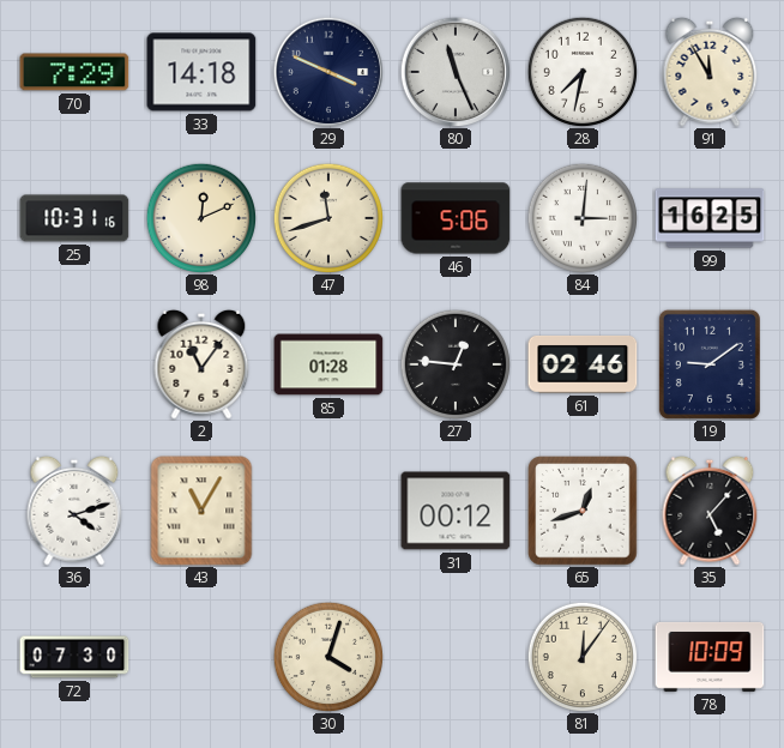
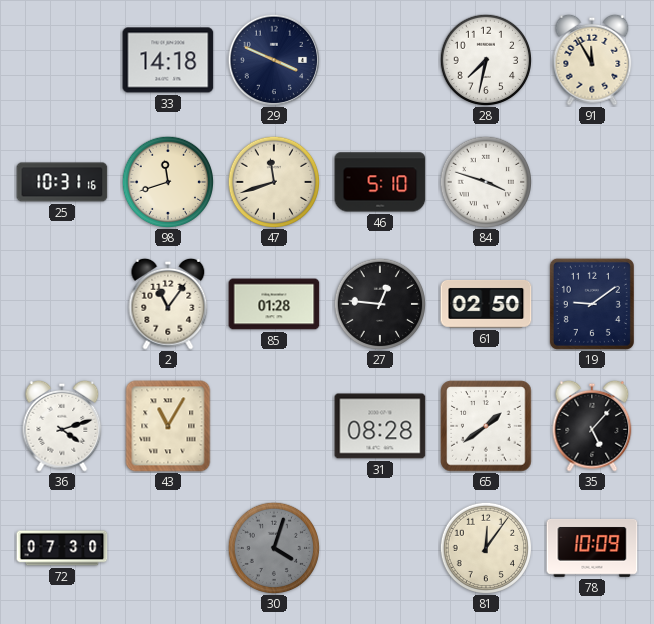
70: 7:29 -> none
80: 11:26 -> none
98: 12:11 -> 11:42
46: 5:06 -> 5:10
84: 3:01 -> 3:48
99: 16:25 -> none
61: 02:46 -> 02:50
31: 00:12 -> 08:28
65: 12:42 -> 1:39
30 dial: cream -> grey
